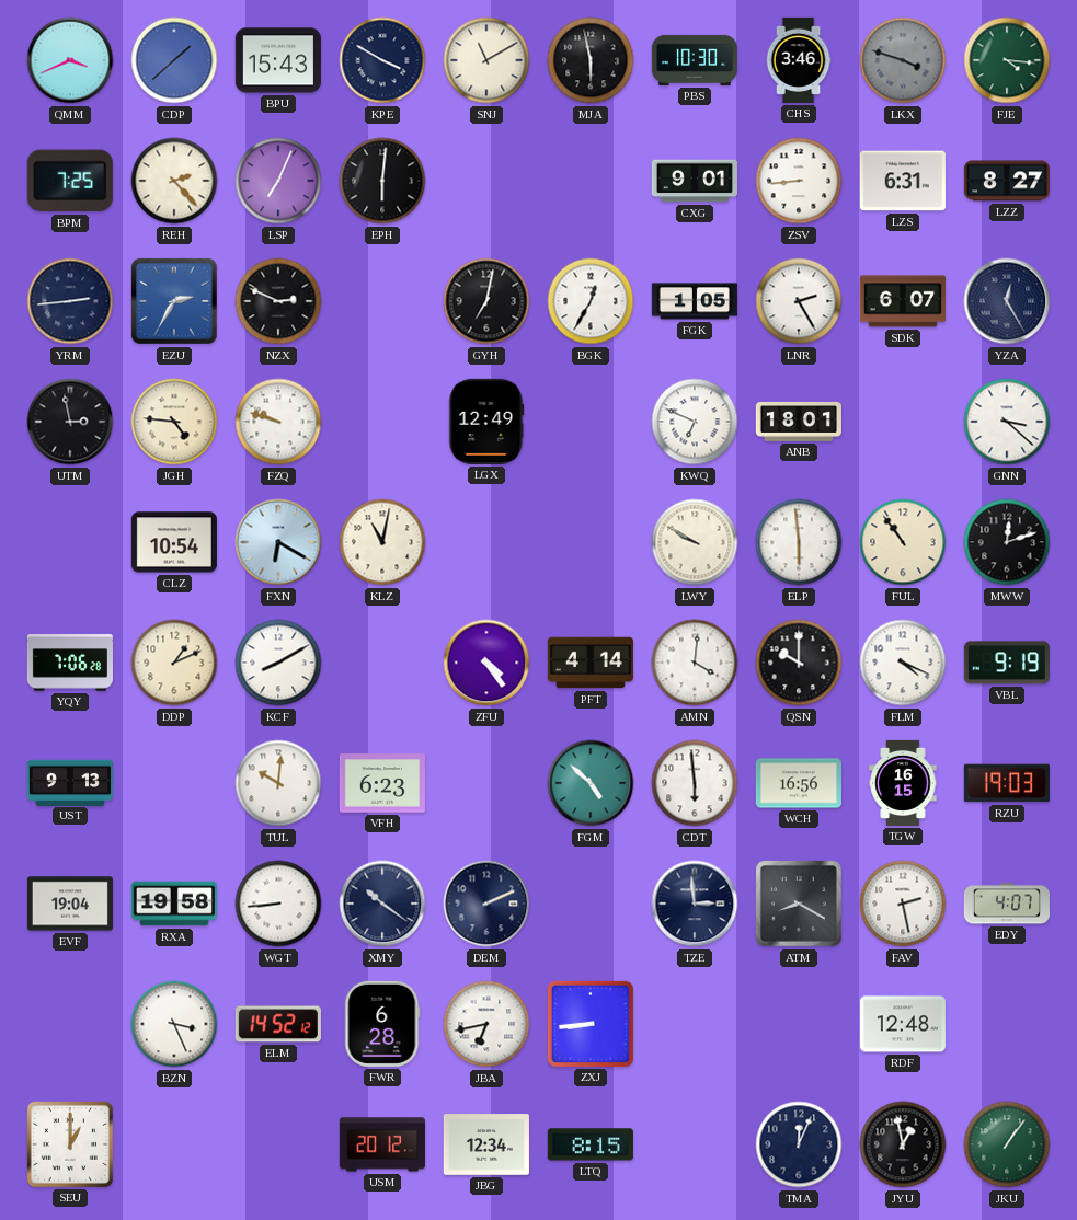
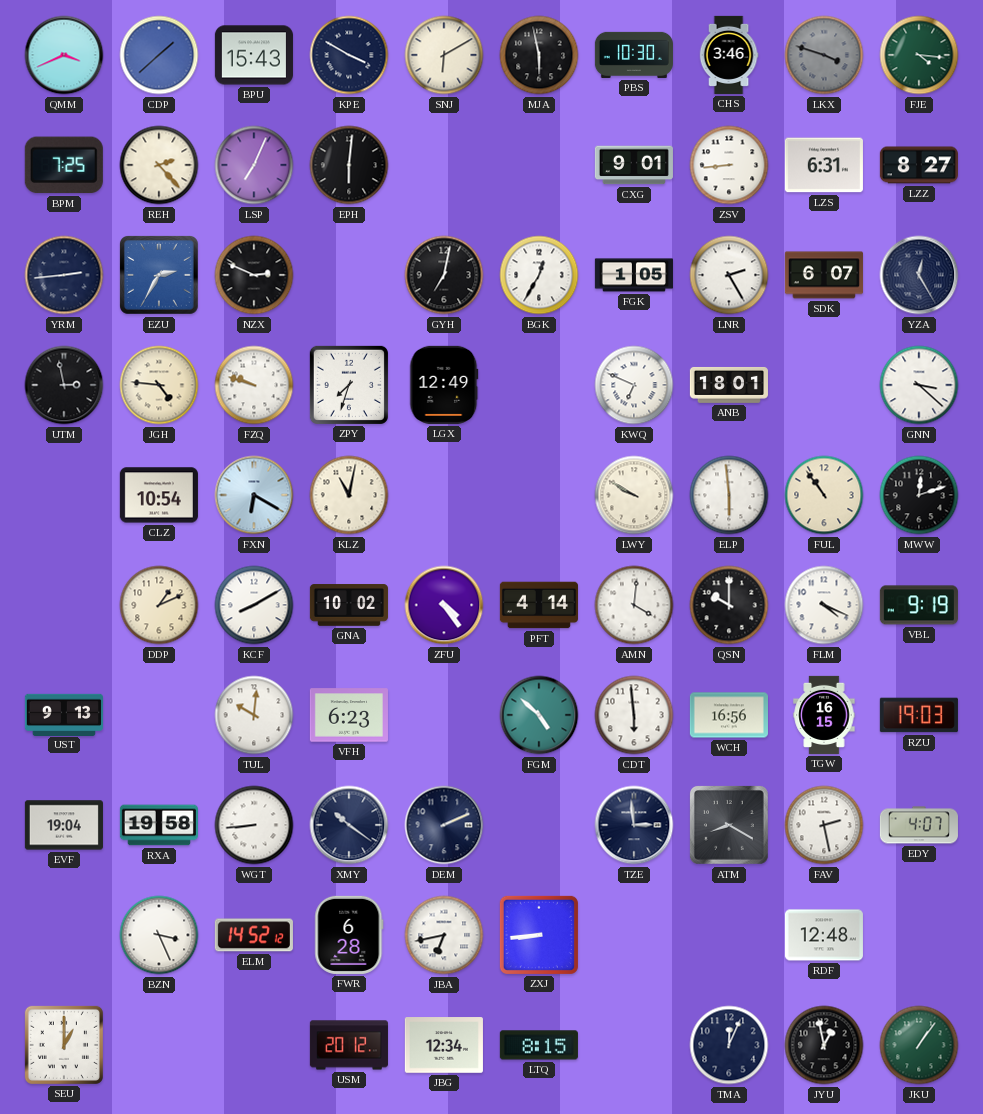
SNJ: 11:10 -> 6:10
ZPY: none -> 7:33
YQY: 7:06 -> none
GNA: none -> 10:02
